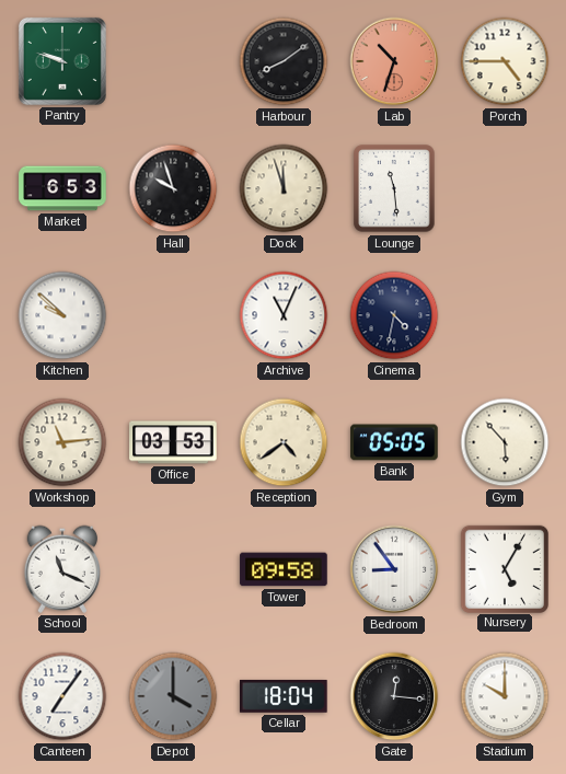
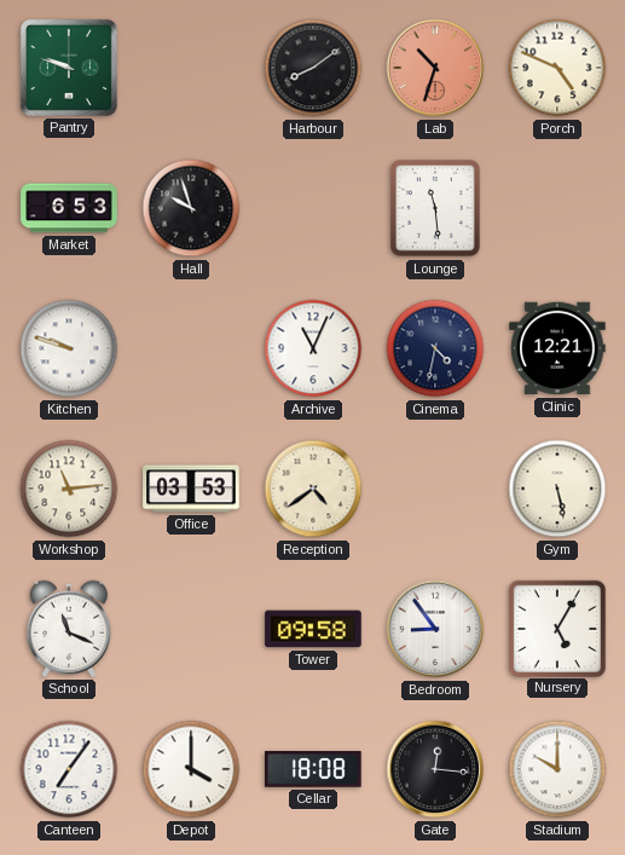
Porch: 4:45 -> 4:49
Dock: 11:57 -> none
Kitchen: 9:52 -> 9:48
Clinic: none -> 12:21
Bank: 05:05 -> none
Gym: 5:53 -> 5:28
Depot dial: grey -> white
Cellar: 18:04 -> 18:08
